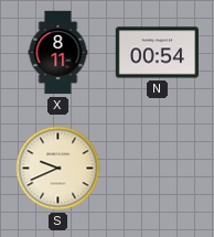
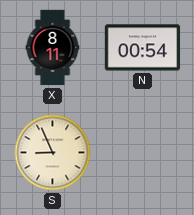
S: 9:41 -> 8:56
